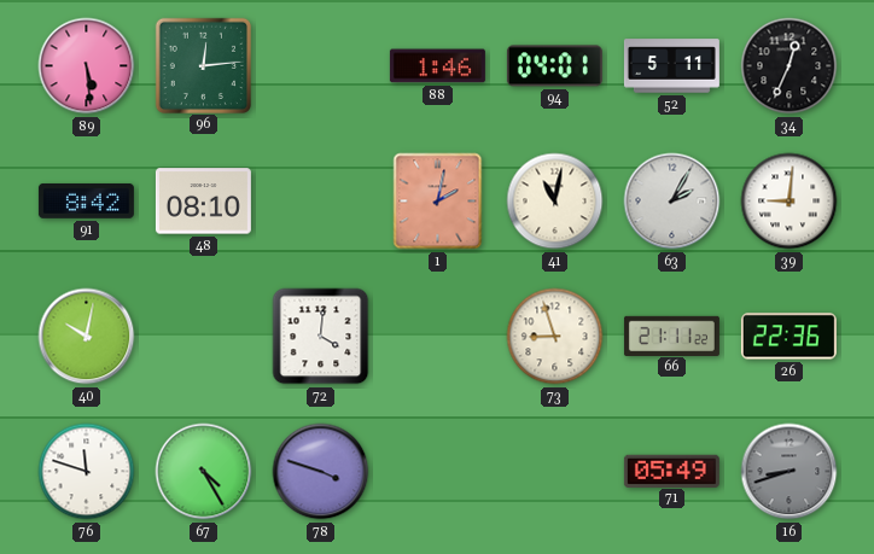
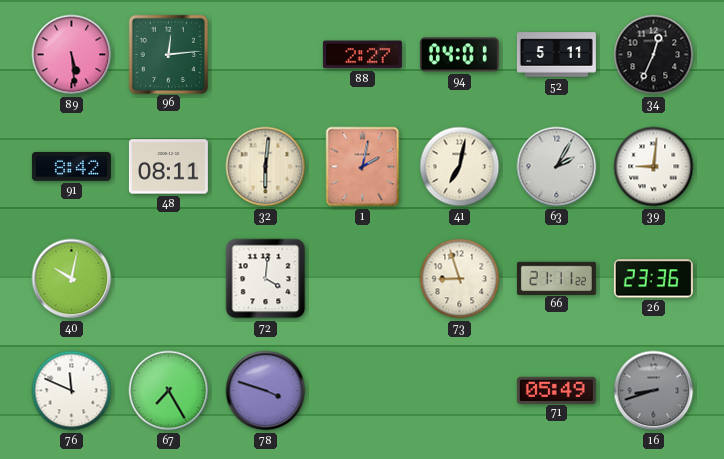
88: 1:46 -> 2:27
48: 08:10 -> 08:11
32: none -> 6:01
41: 11:02 -> 7:02
26: 22:36 -> 23:36
76: 11:48 -> 11:49
67: 4:25 -> 7:25
